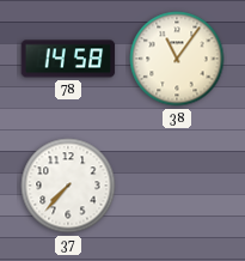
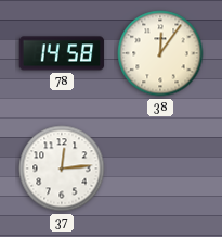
38: 11:06 -> 12:06
37: 7:37 -> 12:14
